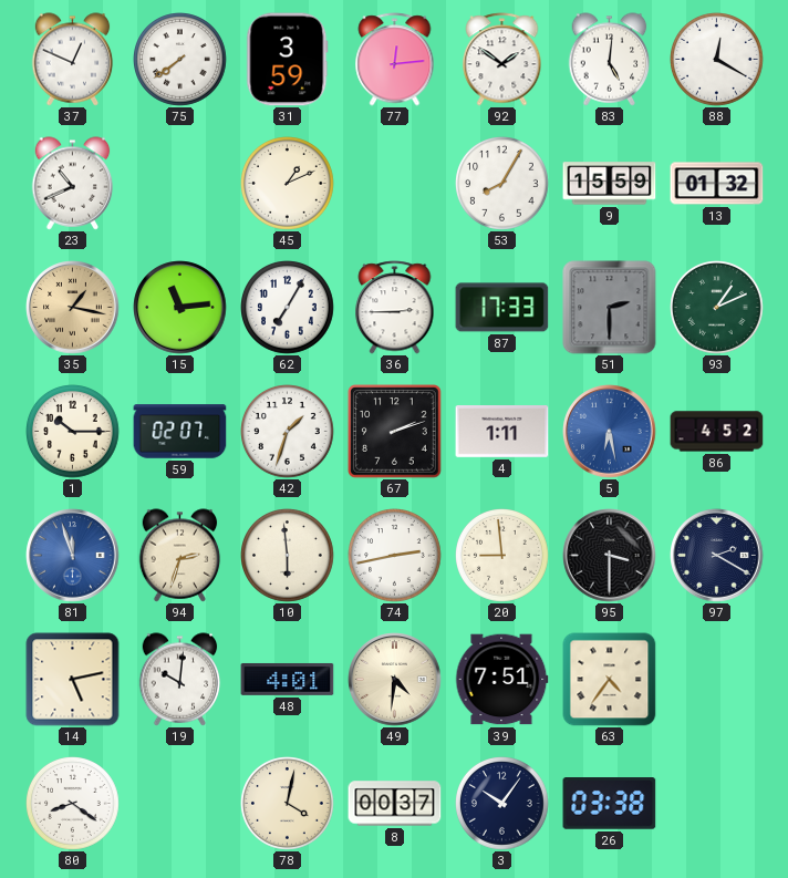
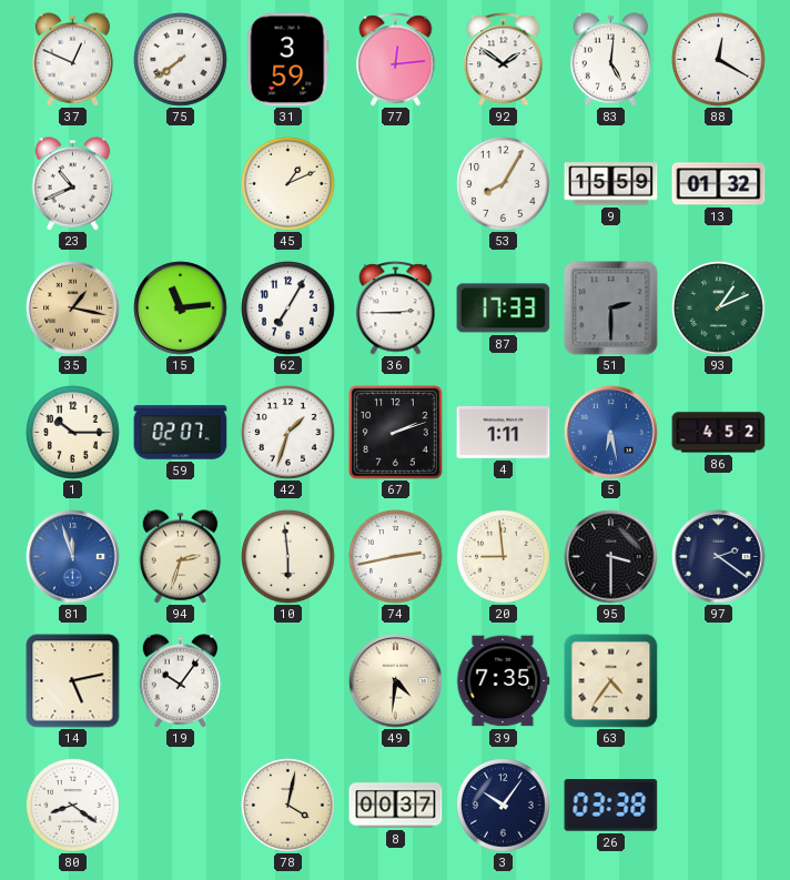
97: 2:20 -> 2:21
19: 10:01 -> 10:06
48: 4:01 -> none
39: 7:51 -> 7:35
